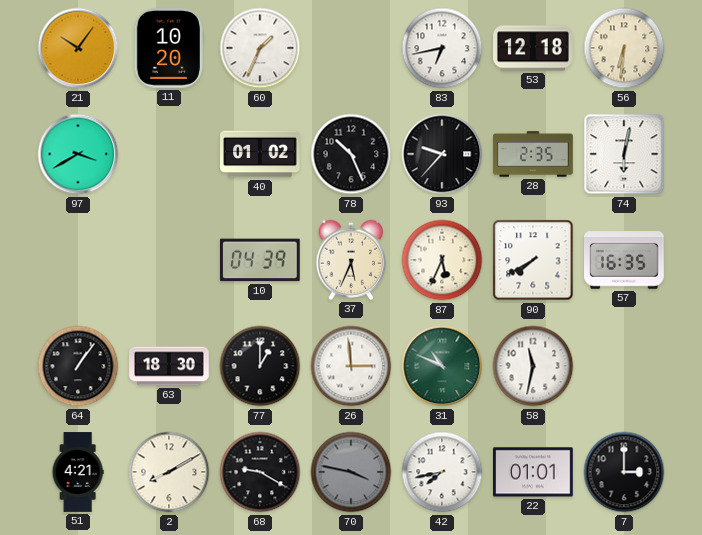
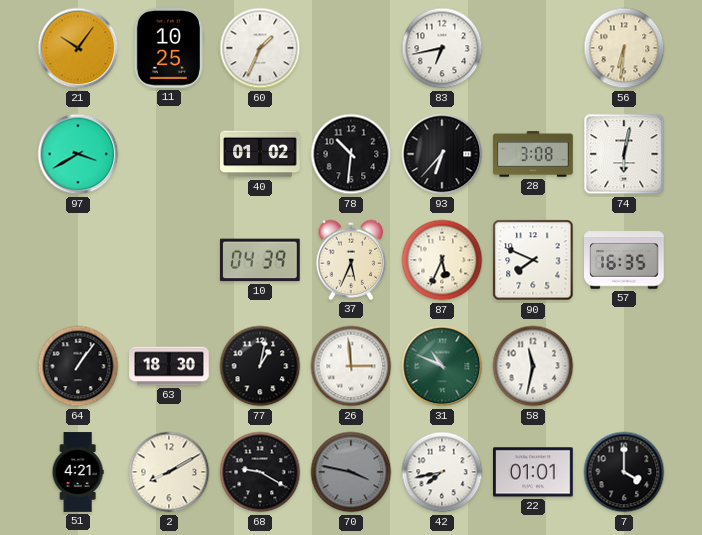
11: 10:20 -> 10:25
53: 12:18 -> none
78: 10:26 -> 10:31
93: 9:37 -> 6:37
28: 2:35 -> 3:08
90: 7:40 -> 7:49
77: 1:00 -> 1:02
7: 3:00 -> 4:00
